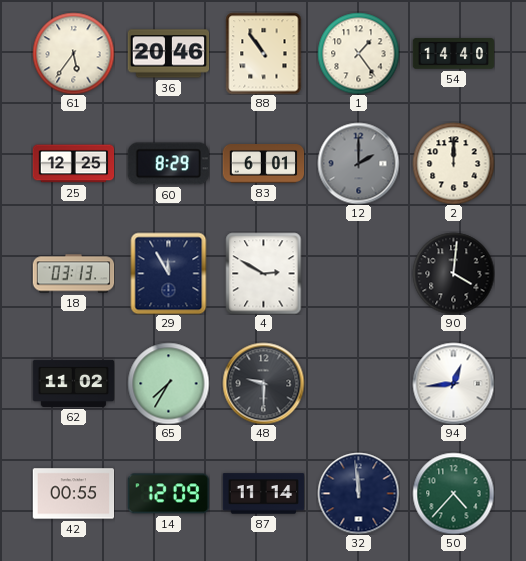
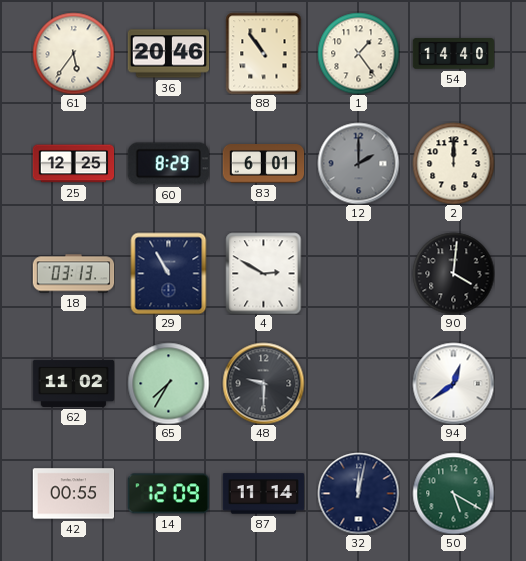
29: 11:55 -> 10:55
94: 12:44 -> 12:39
32: 11:59 -> 12:02
50: 4:37 -> 5:20
